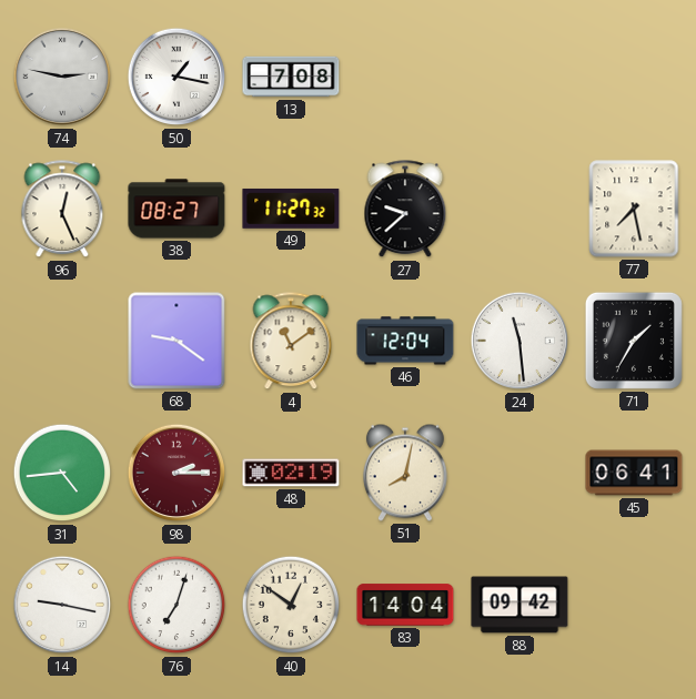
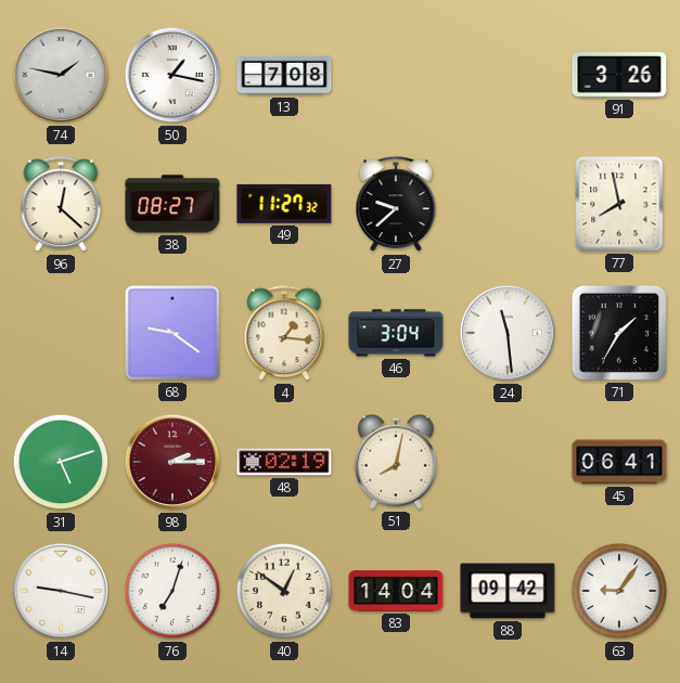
74: 2:47 -> 1:47
91: none -> 3:26
96: 12:26 -> 12:22
77: 7:28 -> 7:58
4: 11:09 -> 1:16
46: 12:04 -> 3:04
31: 4:44 -> 5:12
63: none -> 9:06
